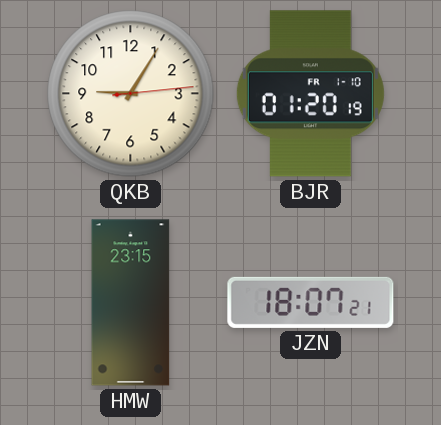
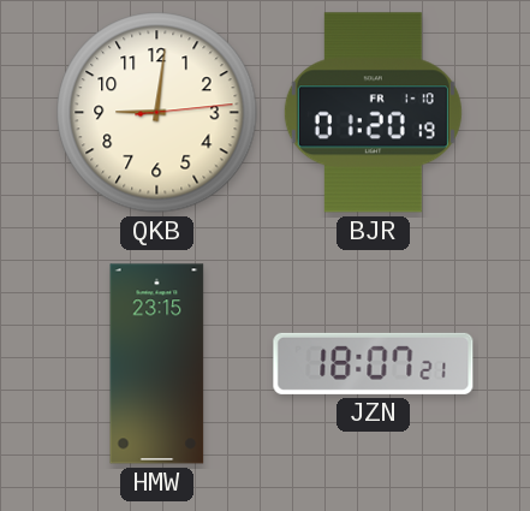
QKB: 9:05 -> 9:01
